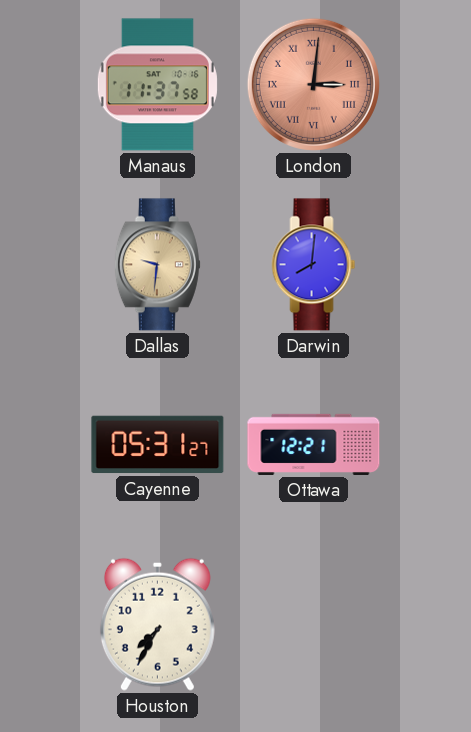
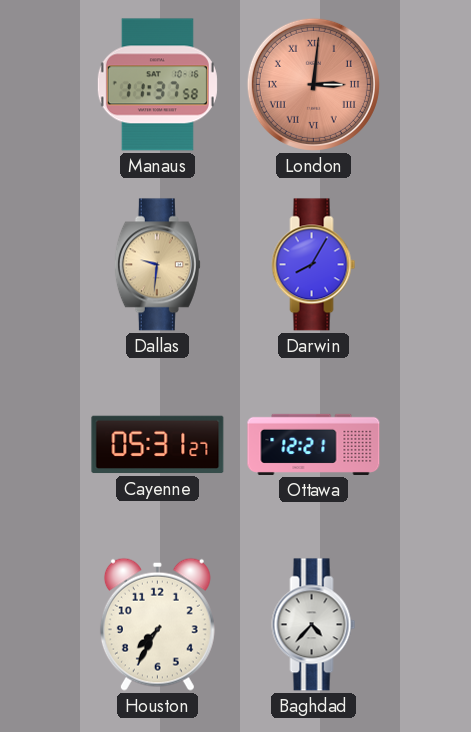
Darwin: 8:01 -> 8:05
Baghdad: none -> 4:37
